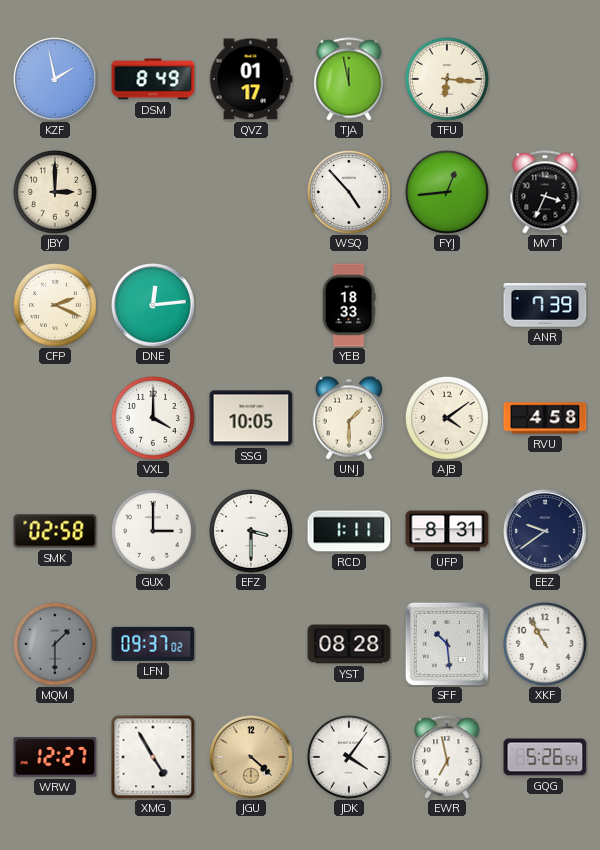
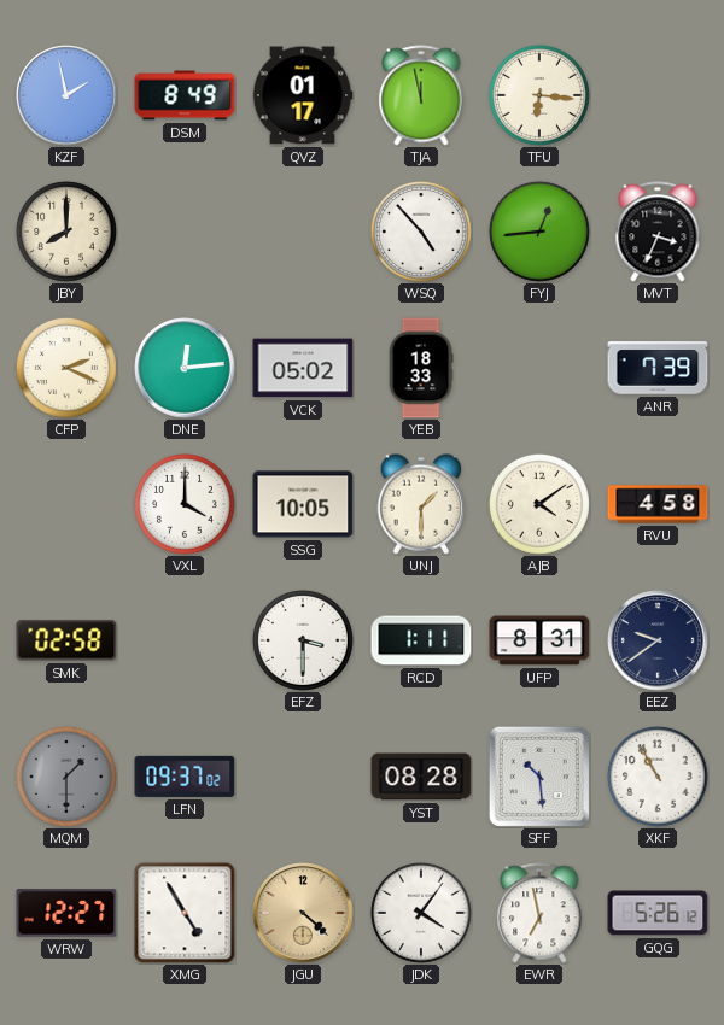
JBY: 3:00 -> 8:00
VCK: none -> 05:02
GUX: 3:00 -> none
GQG: 5:26:54 -> 5:26:12
